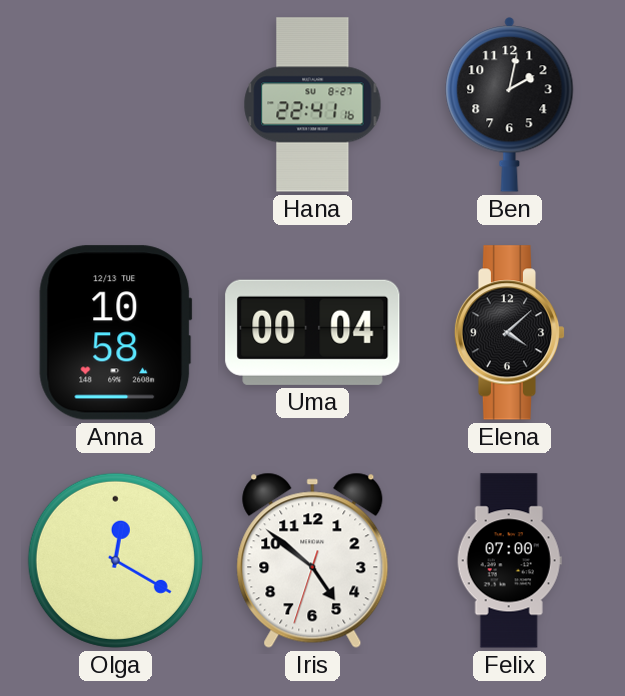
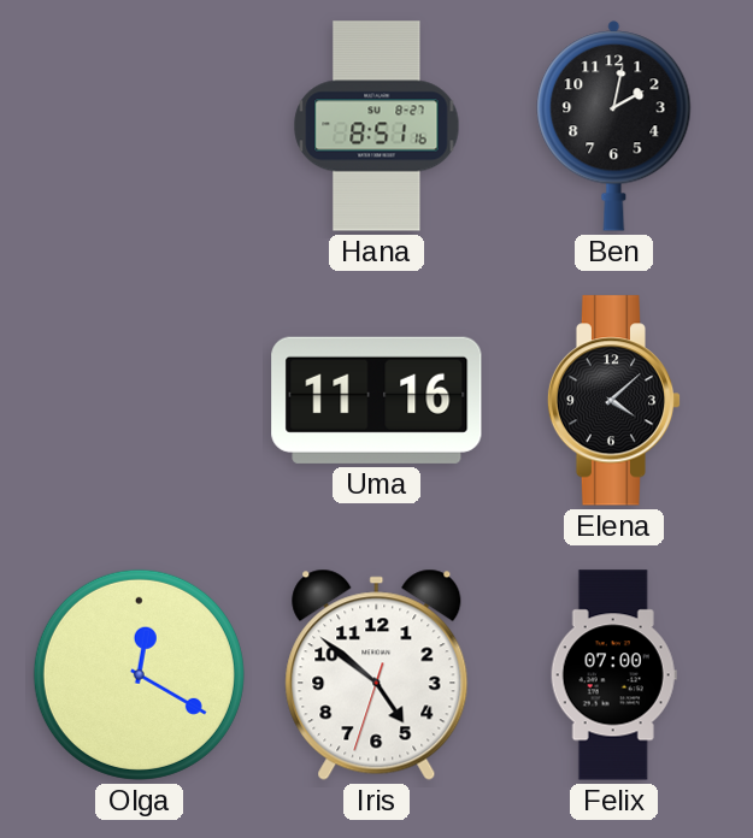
Hana: 22:41 -> 8:51
Anna: 10:58 -> none
Uma: 00:04 -> 11:16
